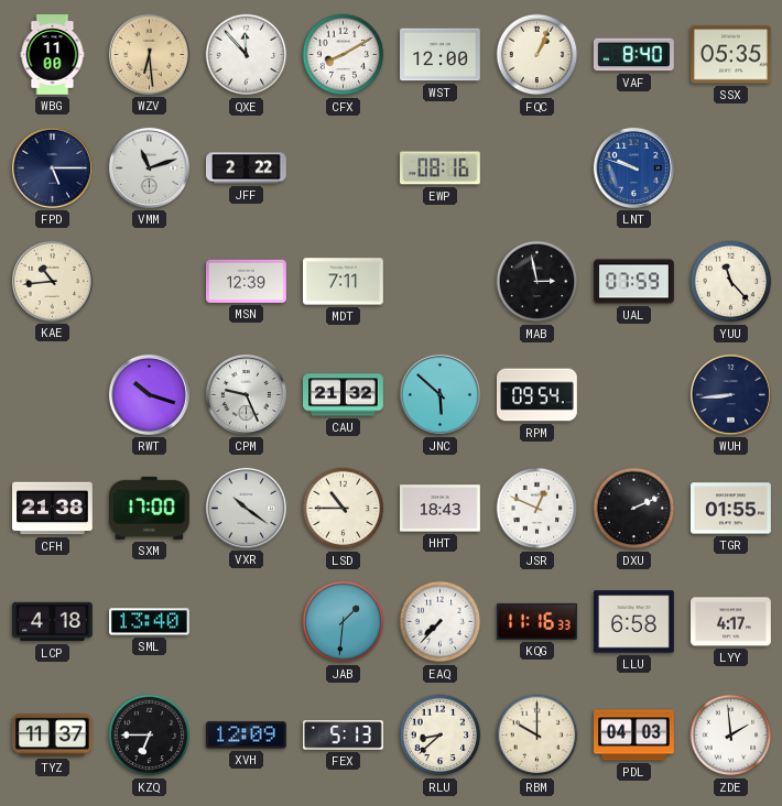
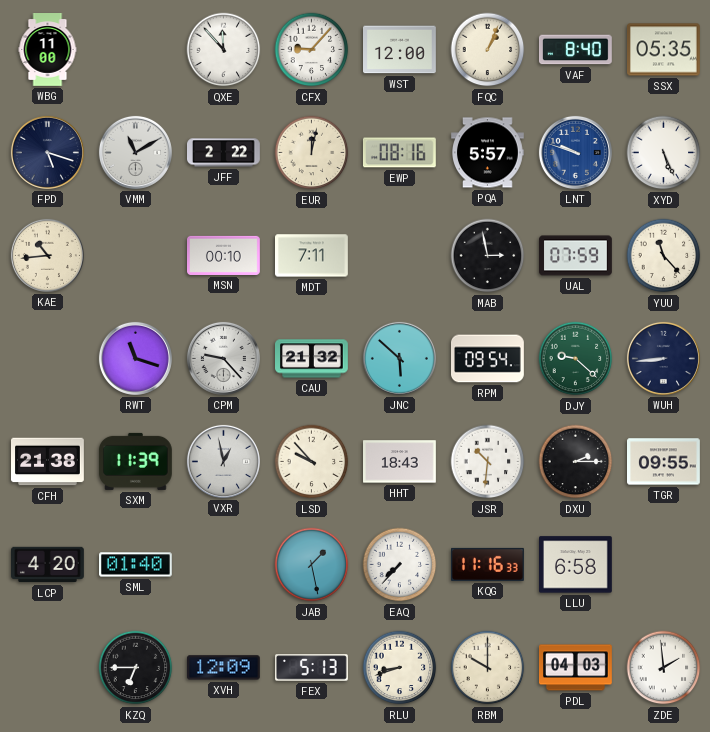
WZV: 6:29 -> none
CFX: 8:10 -> 9:07
FPD: 5:15 -> 5:18
VMM: 11:12 -> 11:10
EUR: none -> 12:02
PQA: none -> 5:57
XYD: none -> 5:26
MSN: 12:39 -> 00:10
RWT: 10:18 -> 11:18
CPM: 9:26 -> 9:23
DJY: none -> 9:22
SXM: 17:00 -> 11:39
VXR: 10:21 -> 12:58
LSD: 10:45 -> 9:53
JSR: 12:49 -> 10:31
DXU: 2:11 -> 2:15
TGR: 01:55 -> 09:55
LCP: 4:18 -> 4:20
SML: 13:40 -> 01:40
JAB: 1:31 -> 1:28
LYY: 4:17 -> none
TYZ: 11:37 -> none
RLU: 8:38 -> 8:42
